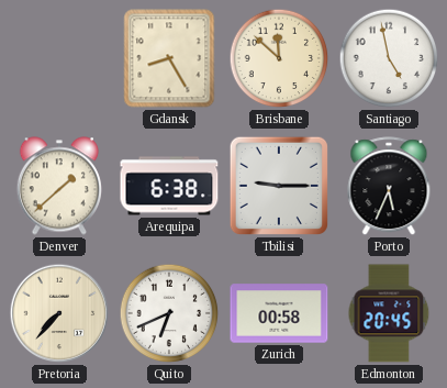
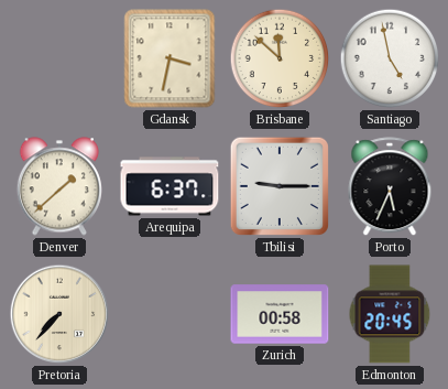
Gdansk: 8:25 -> 3:32
Arequipa: 6:38 -> 6:37
Quito: 6:41 -> none
